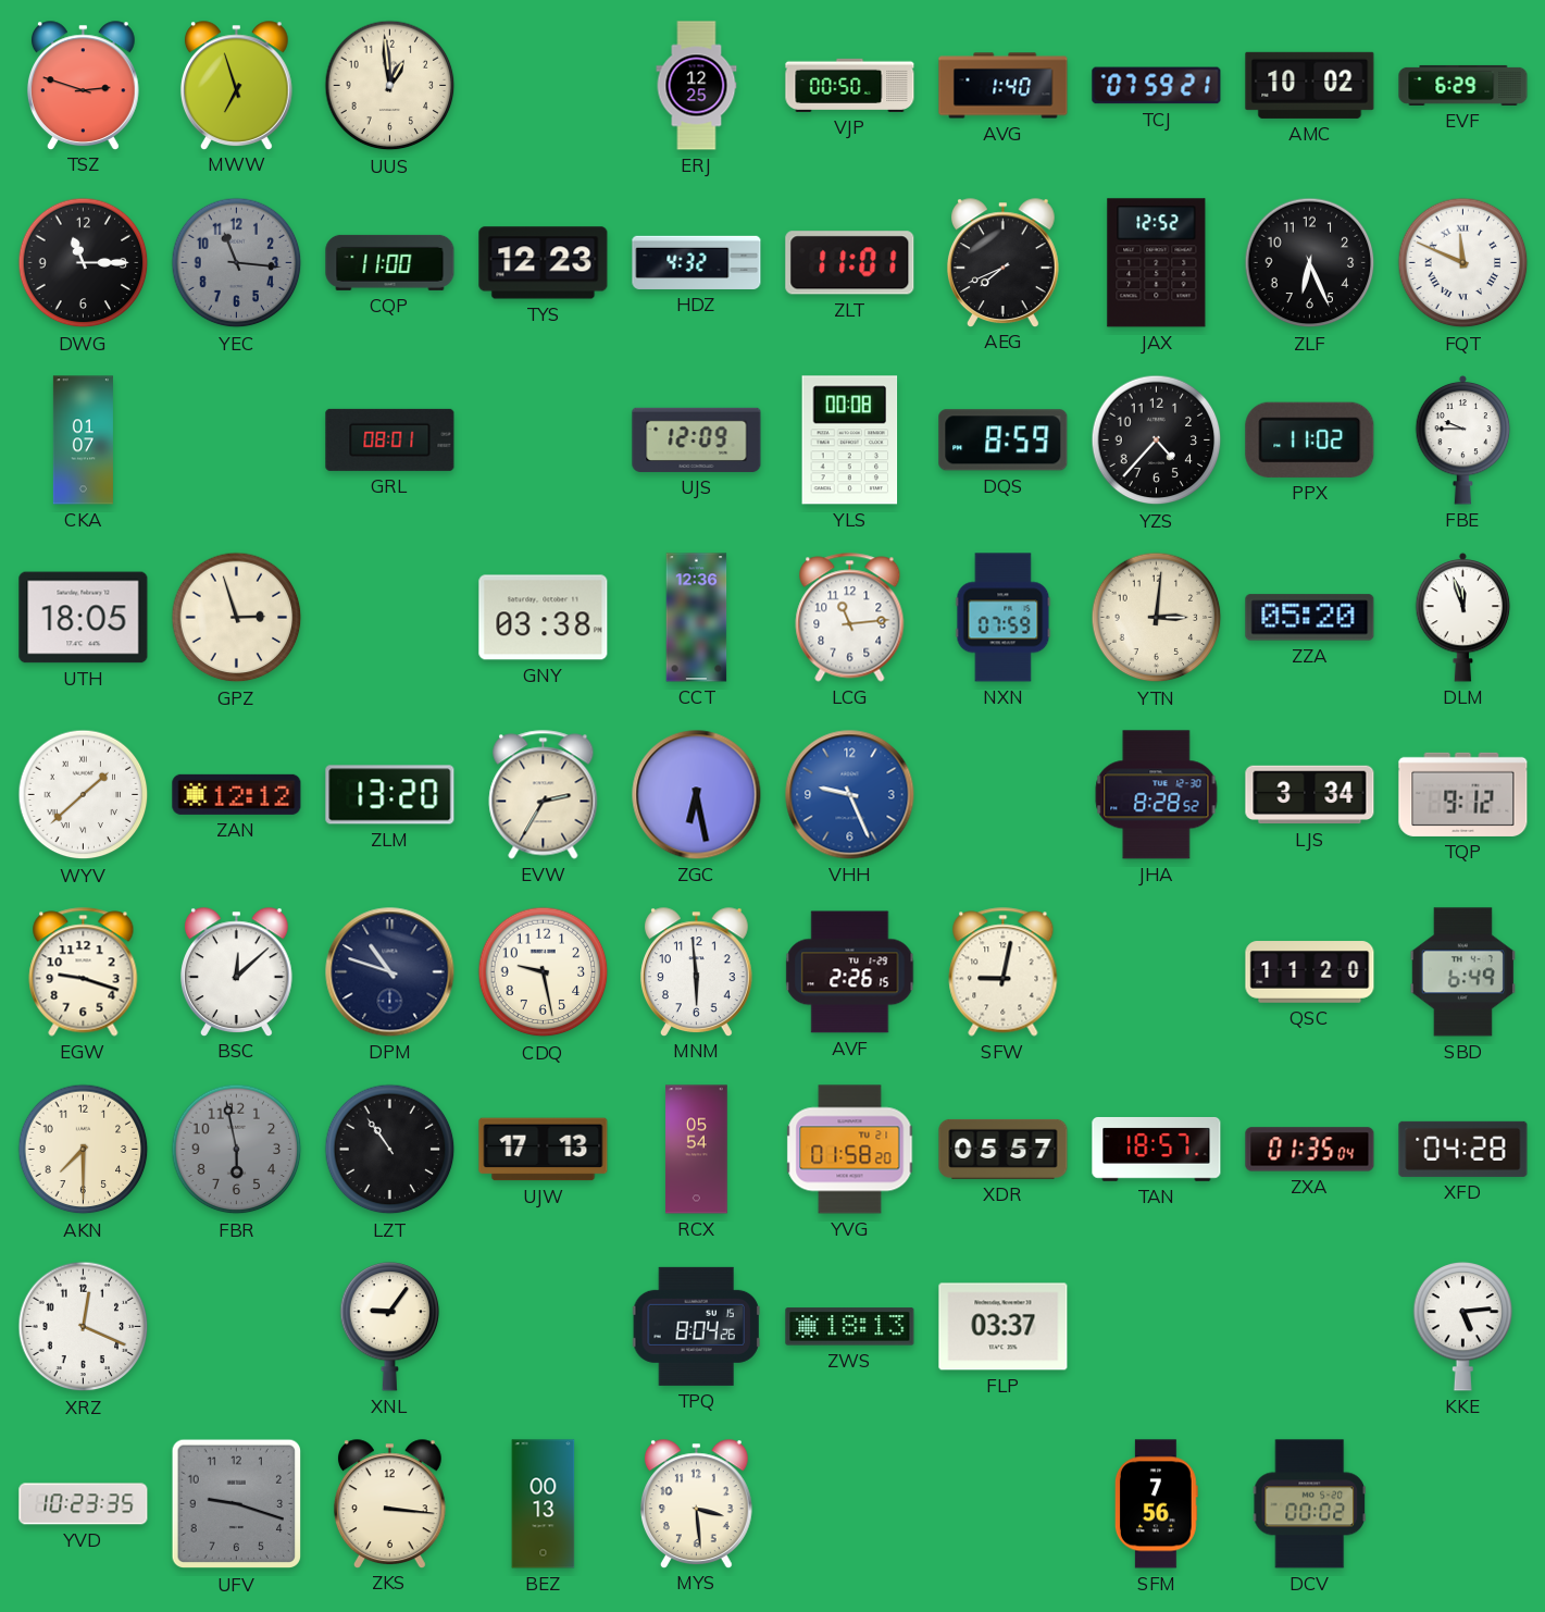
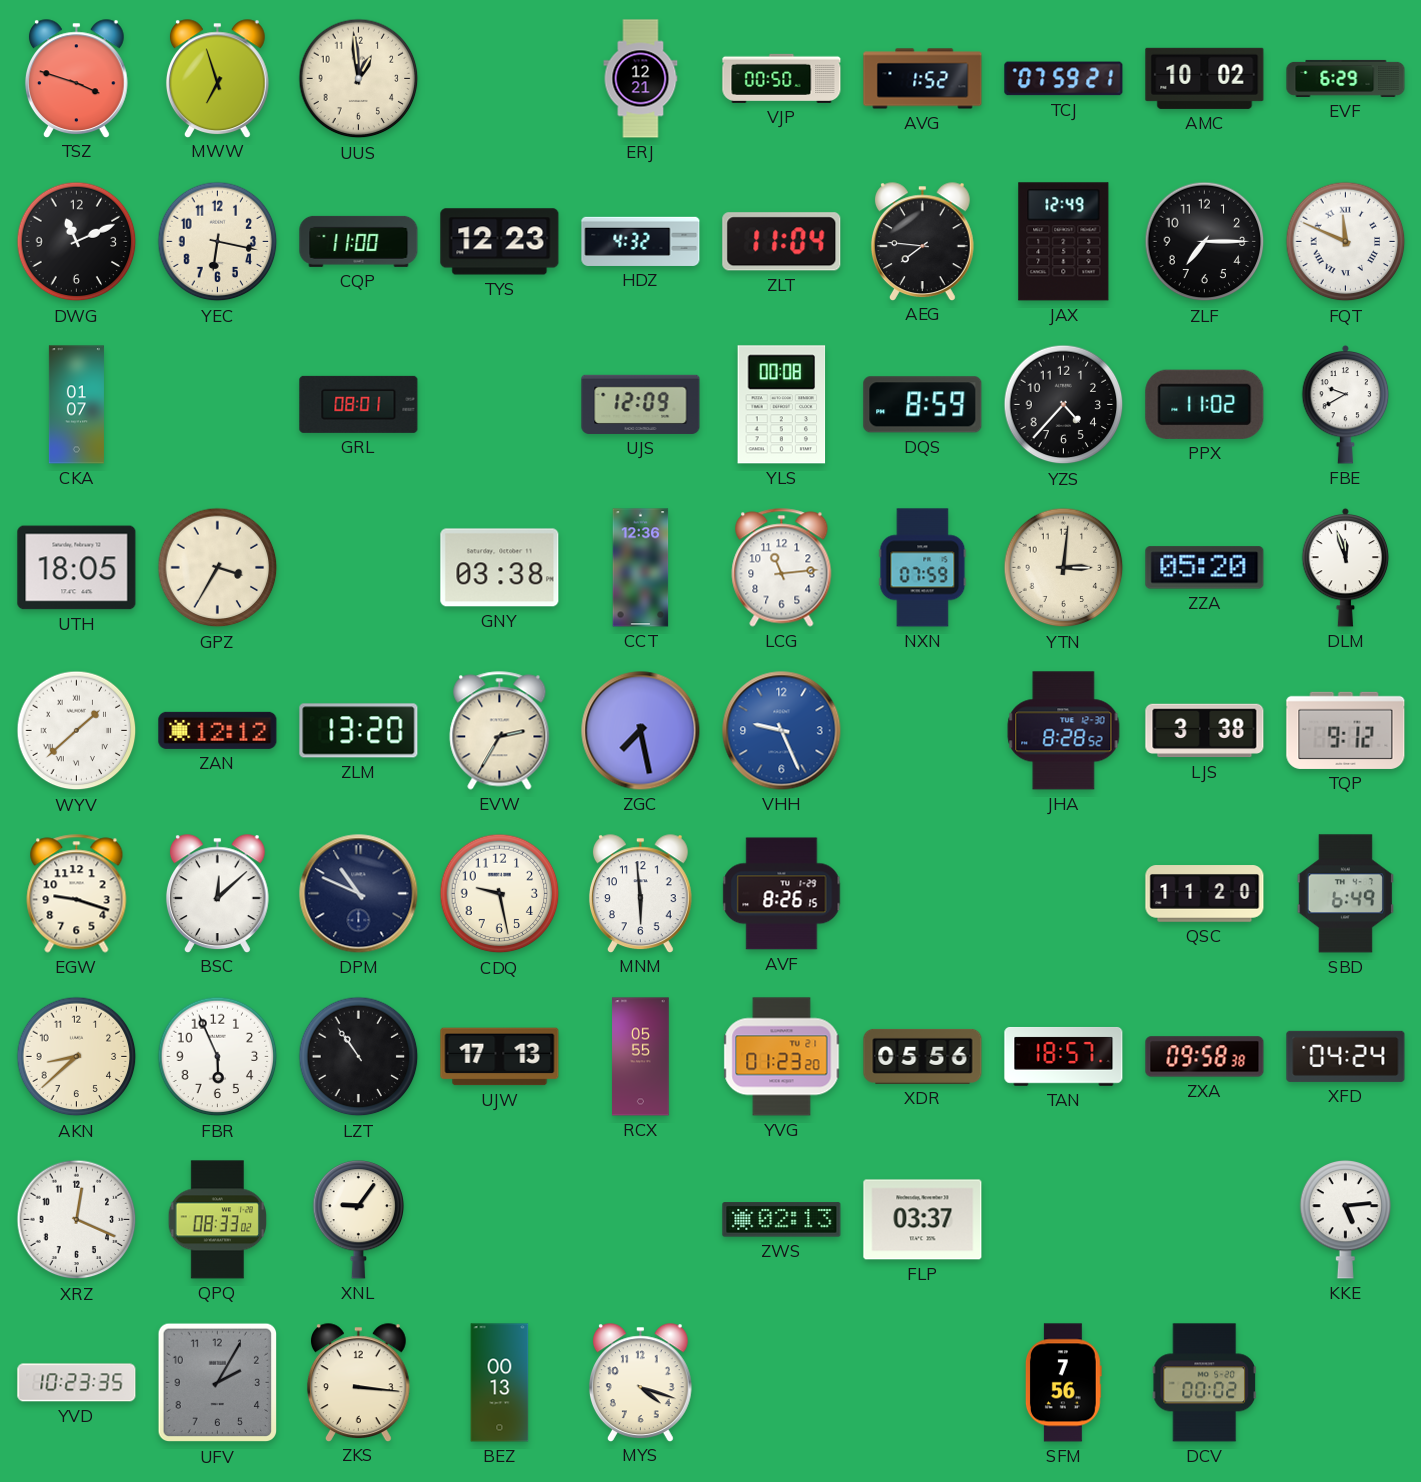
TSZ: 2:48 -> 3:48
ERJ: 12:25 -> 12:21
AVG: 1:40 -> 1:52
DWG: 11:15 -> 11:11
YEC: 11:16 -> 6:17
YEC dial: grey -> cream
ZLT: 11:01 -> 11:04
AEG: 7:41 -> 7:46
JAX: 12:52 -> 12:49
ZLF: 6:26 -> 7:15
FBE: 9:45 -> 9:40
GPZ: 2:57 -> 3:35
ZGC: 6:28 -> 7:28
LJS: 3:34 -> 3:38
DPM: 10:48 -> 10:49
AVF: 2:26 -> 8:26
SFW: 9:02 -> none
AKN: 7:30 -> 8:38
FBR: 5:58 -> 5:56
FBR dial: grey -> white
RCX: 05:54 -> 05:55
YVG: 01:58 -> 01:23
XDR: 05:57 -> 05:56
ZXA: 01:35 -> 09:58
XFD: 04:28 -> 04:24
QPQ: none -> 08:33
TPQ: 8:04 -> none
ZWS: 18:13 -> 02:13
UFV: 9:18 -> 2:05
MYS: 3:29 -> 4:18
